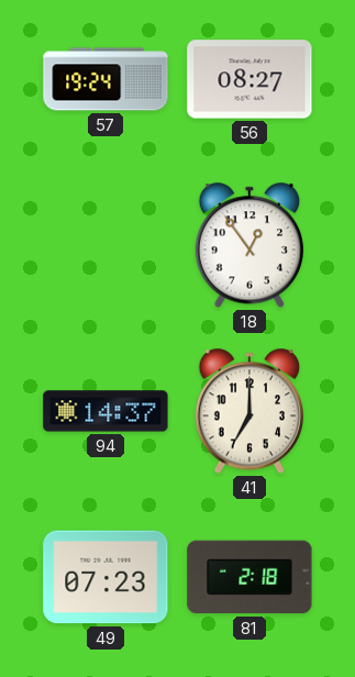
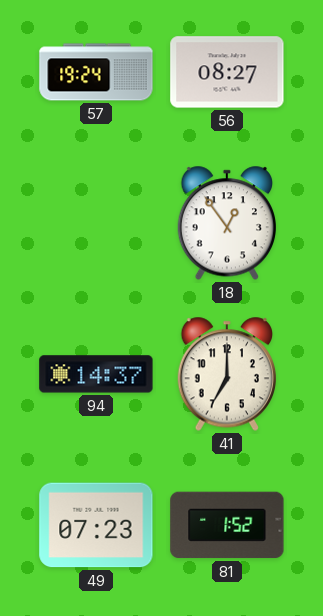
81: 2:18 -> 1:52
